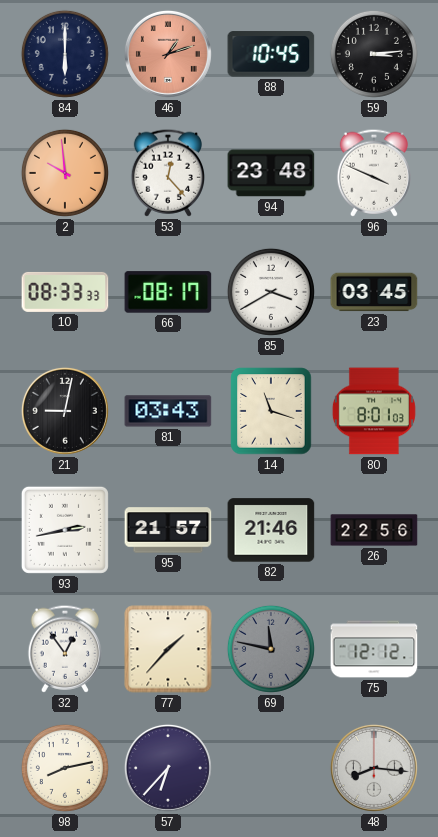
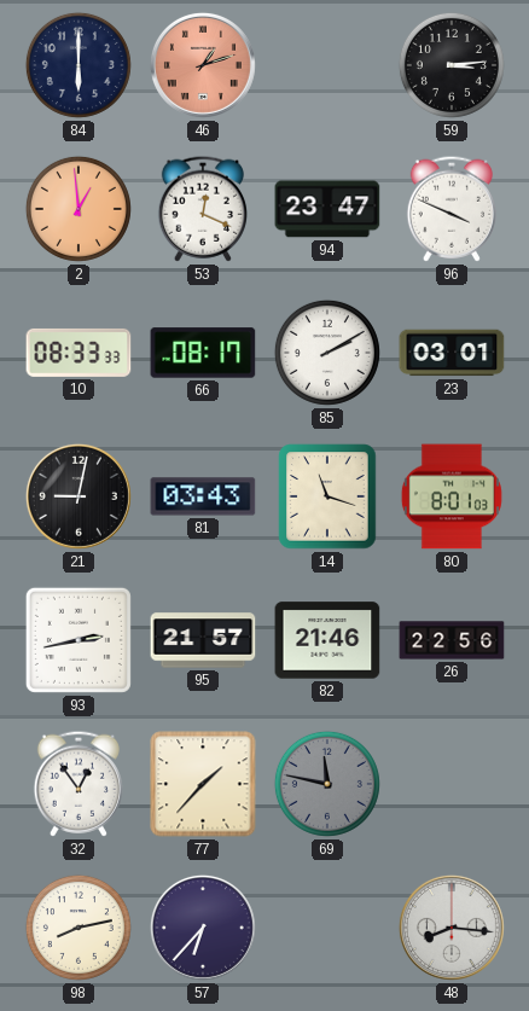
88: 10:45 -> none
2: 9:59 -> 12:59
53: 12:23 -> 12:19
94: 23:48 -> 23:47
85: 3:40 -> 2:10
23: 03:45 -> 03:01
75: 12:12 -> none
